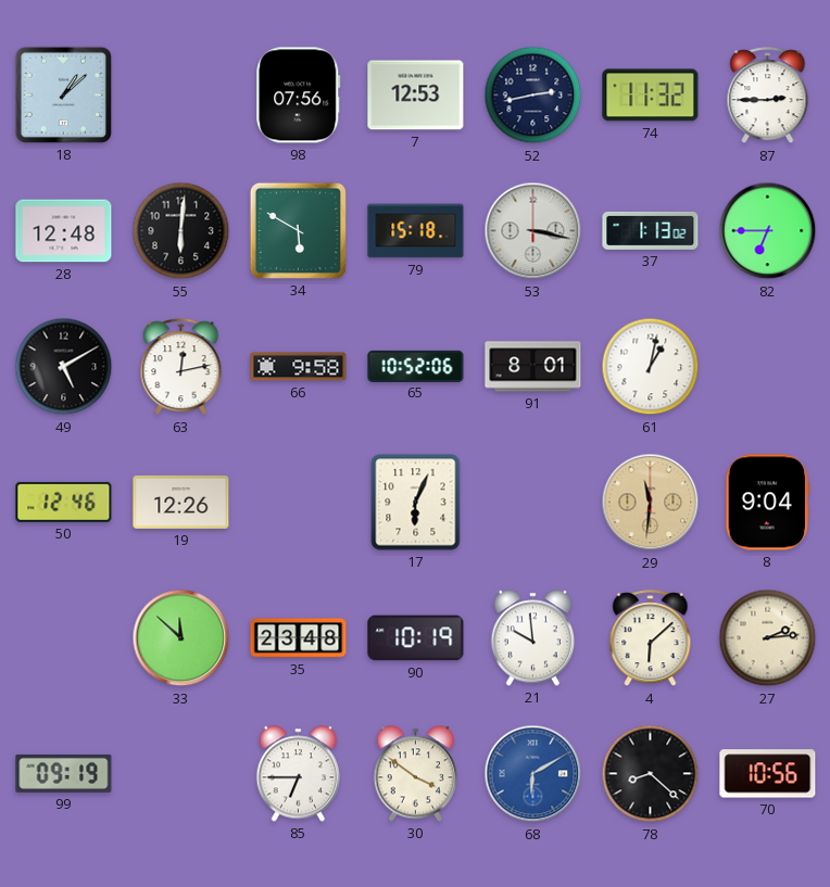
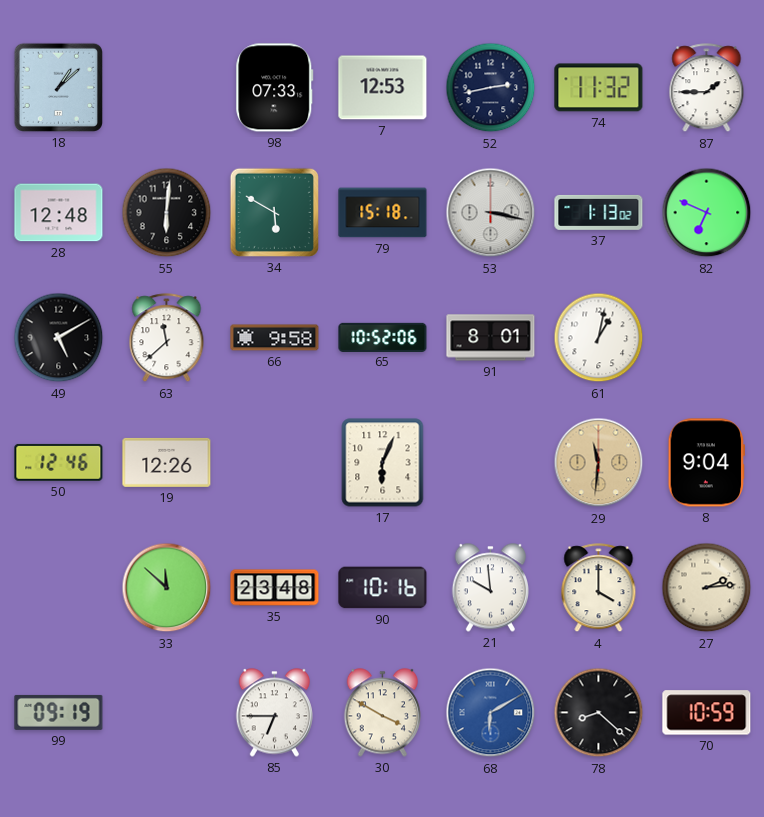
98: 07:56 -> 07:33
87: 2:45 -> 1:45
82: 6:45 -> 6:49
63: 12:13 -> 11:38
90: 10:19 -> 10:16
4: 6:08 -> 4:00
30: 3:51 -> 3:50
70: 10:56 -> 10:59
